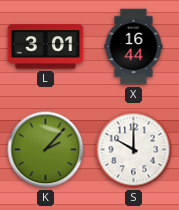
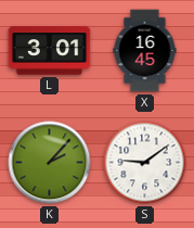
X: 16:44 -> 16:45
S: 10:00 -> 9:09
